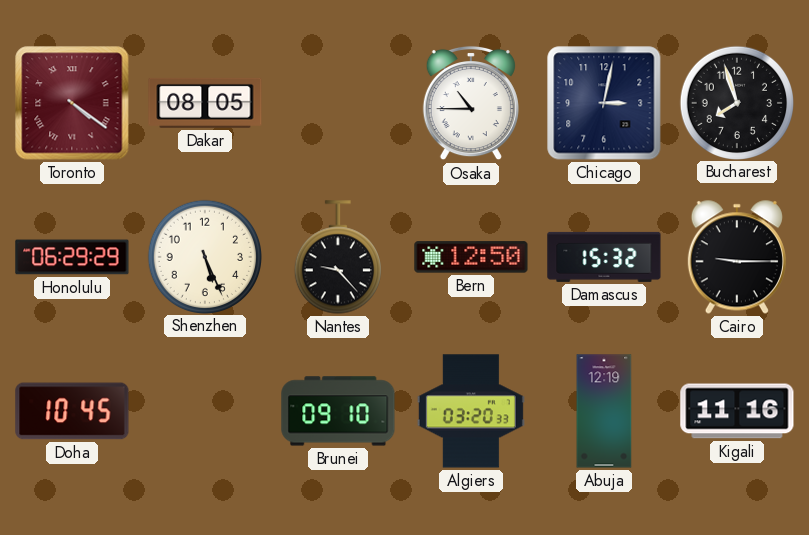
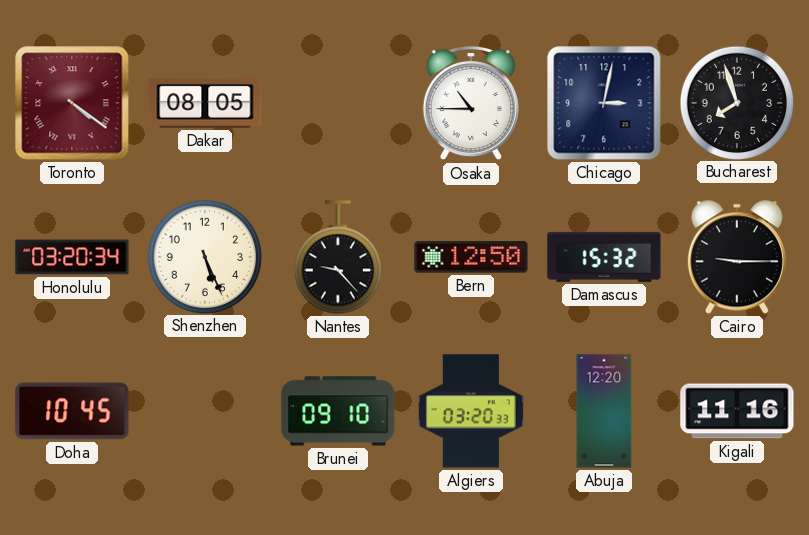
Honolulu: 06:29 -> 03:20
Abuja: 12:19 -> 12:20
